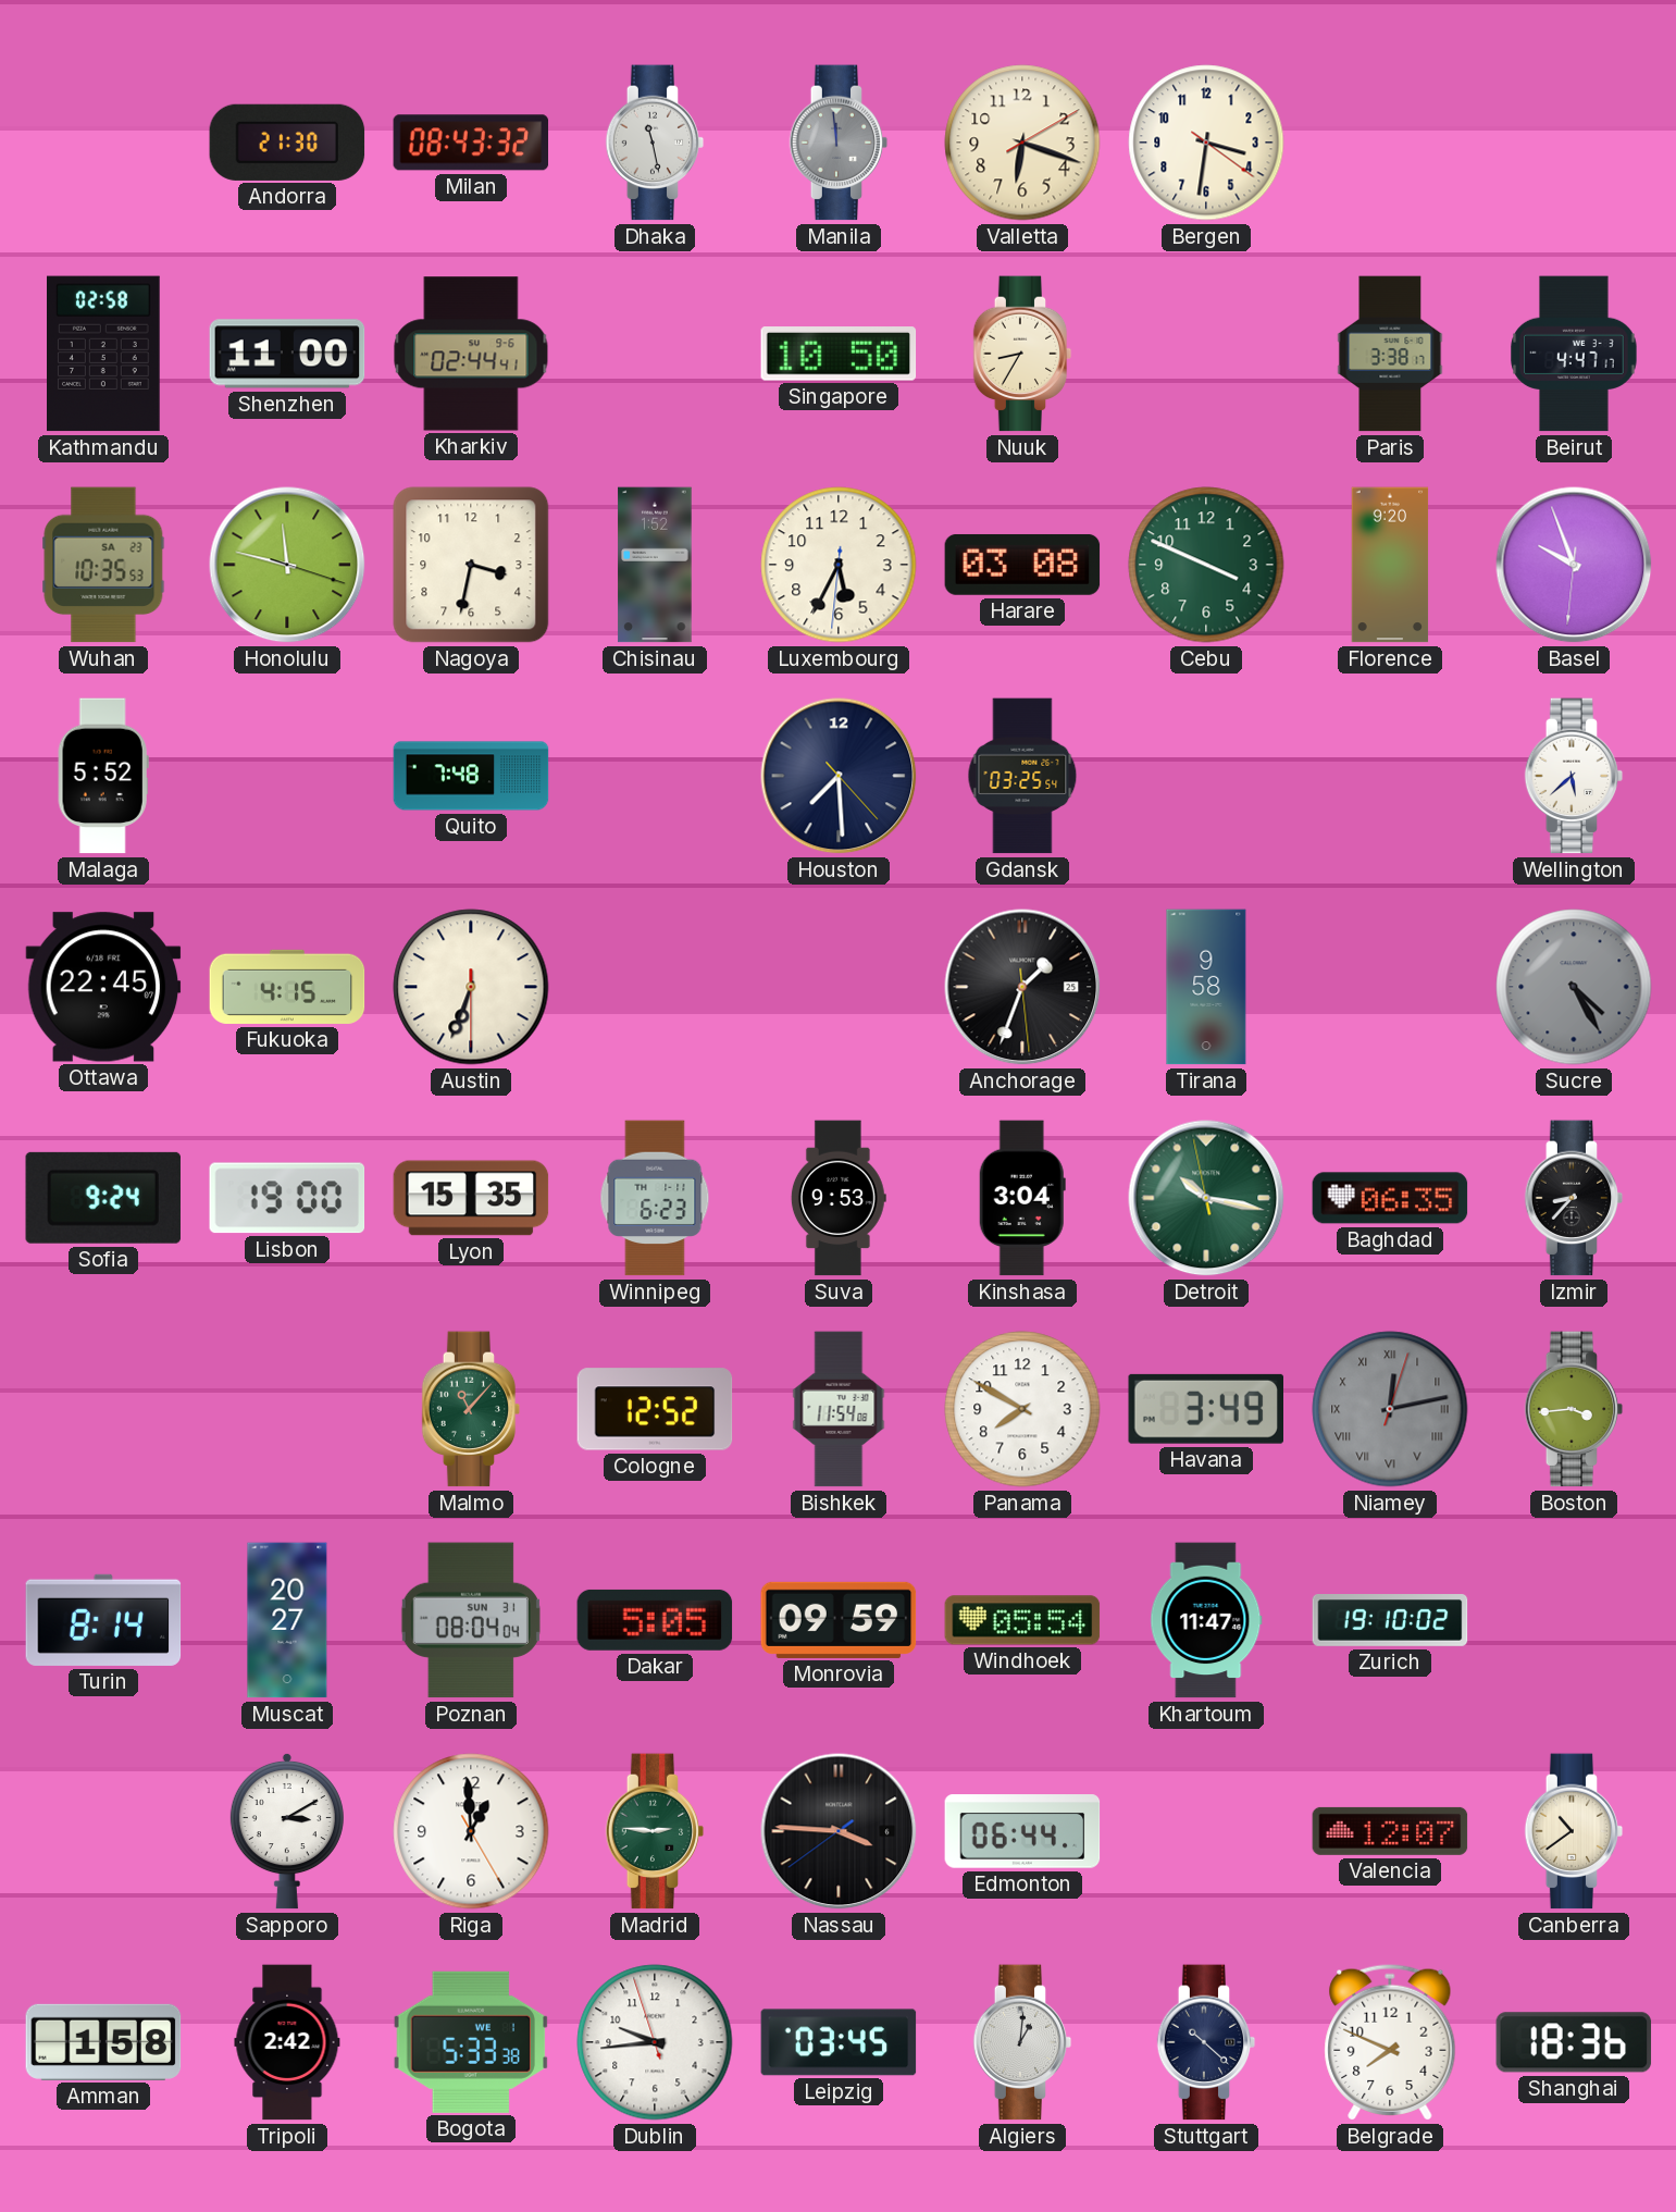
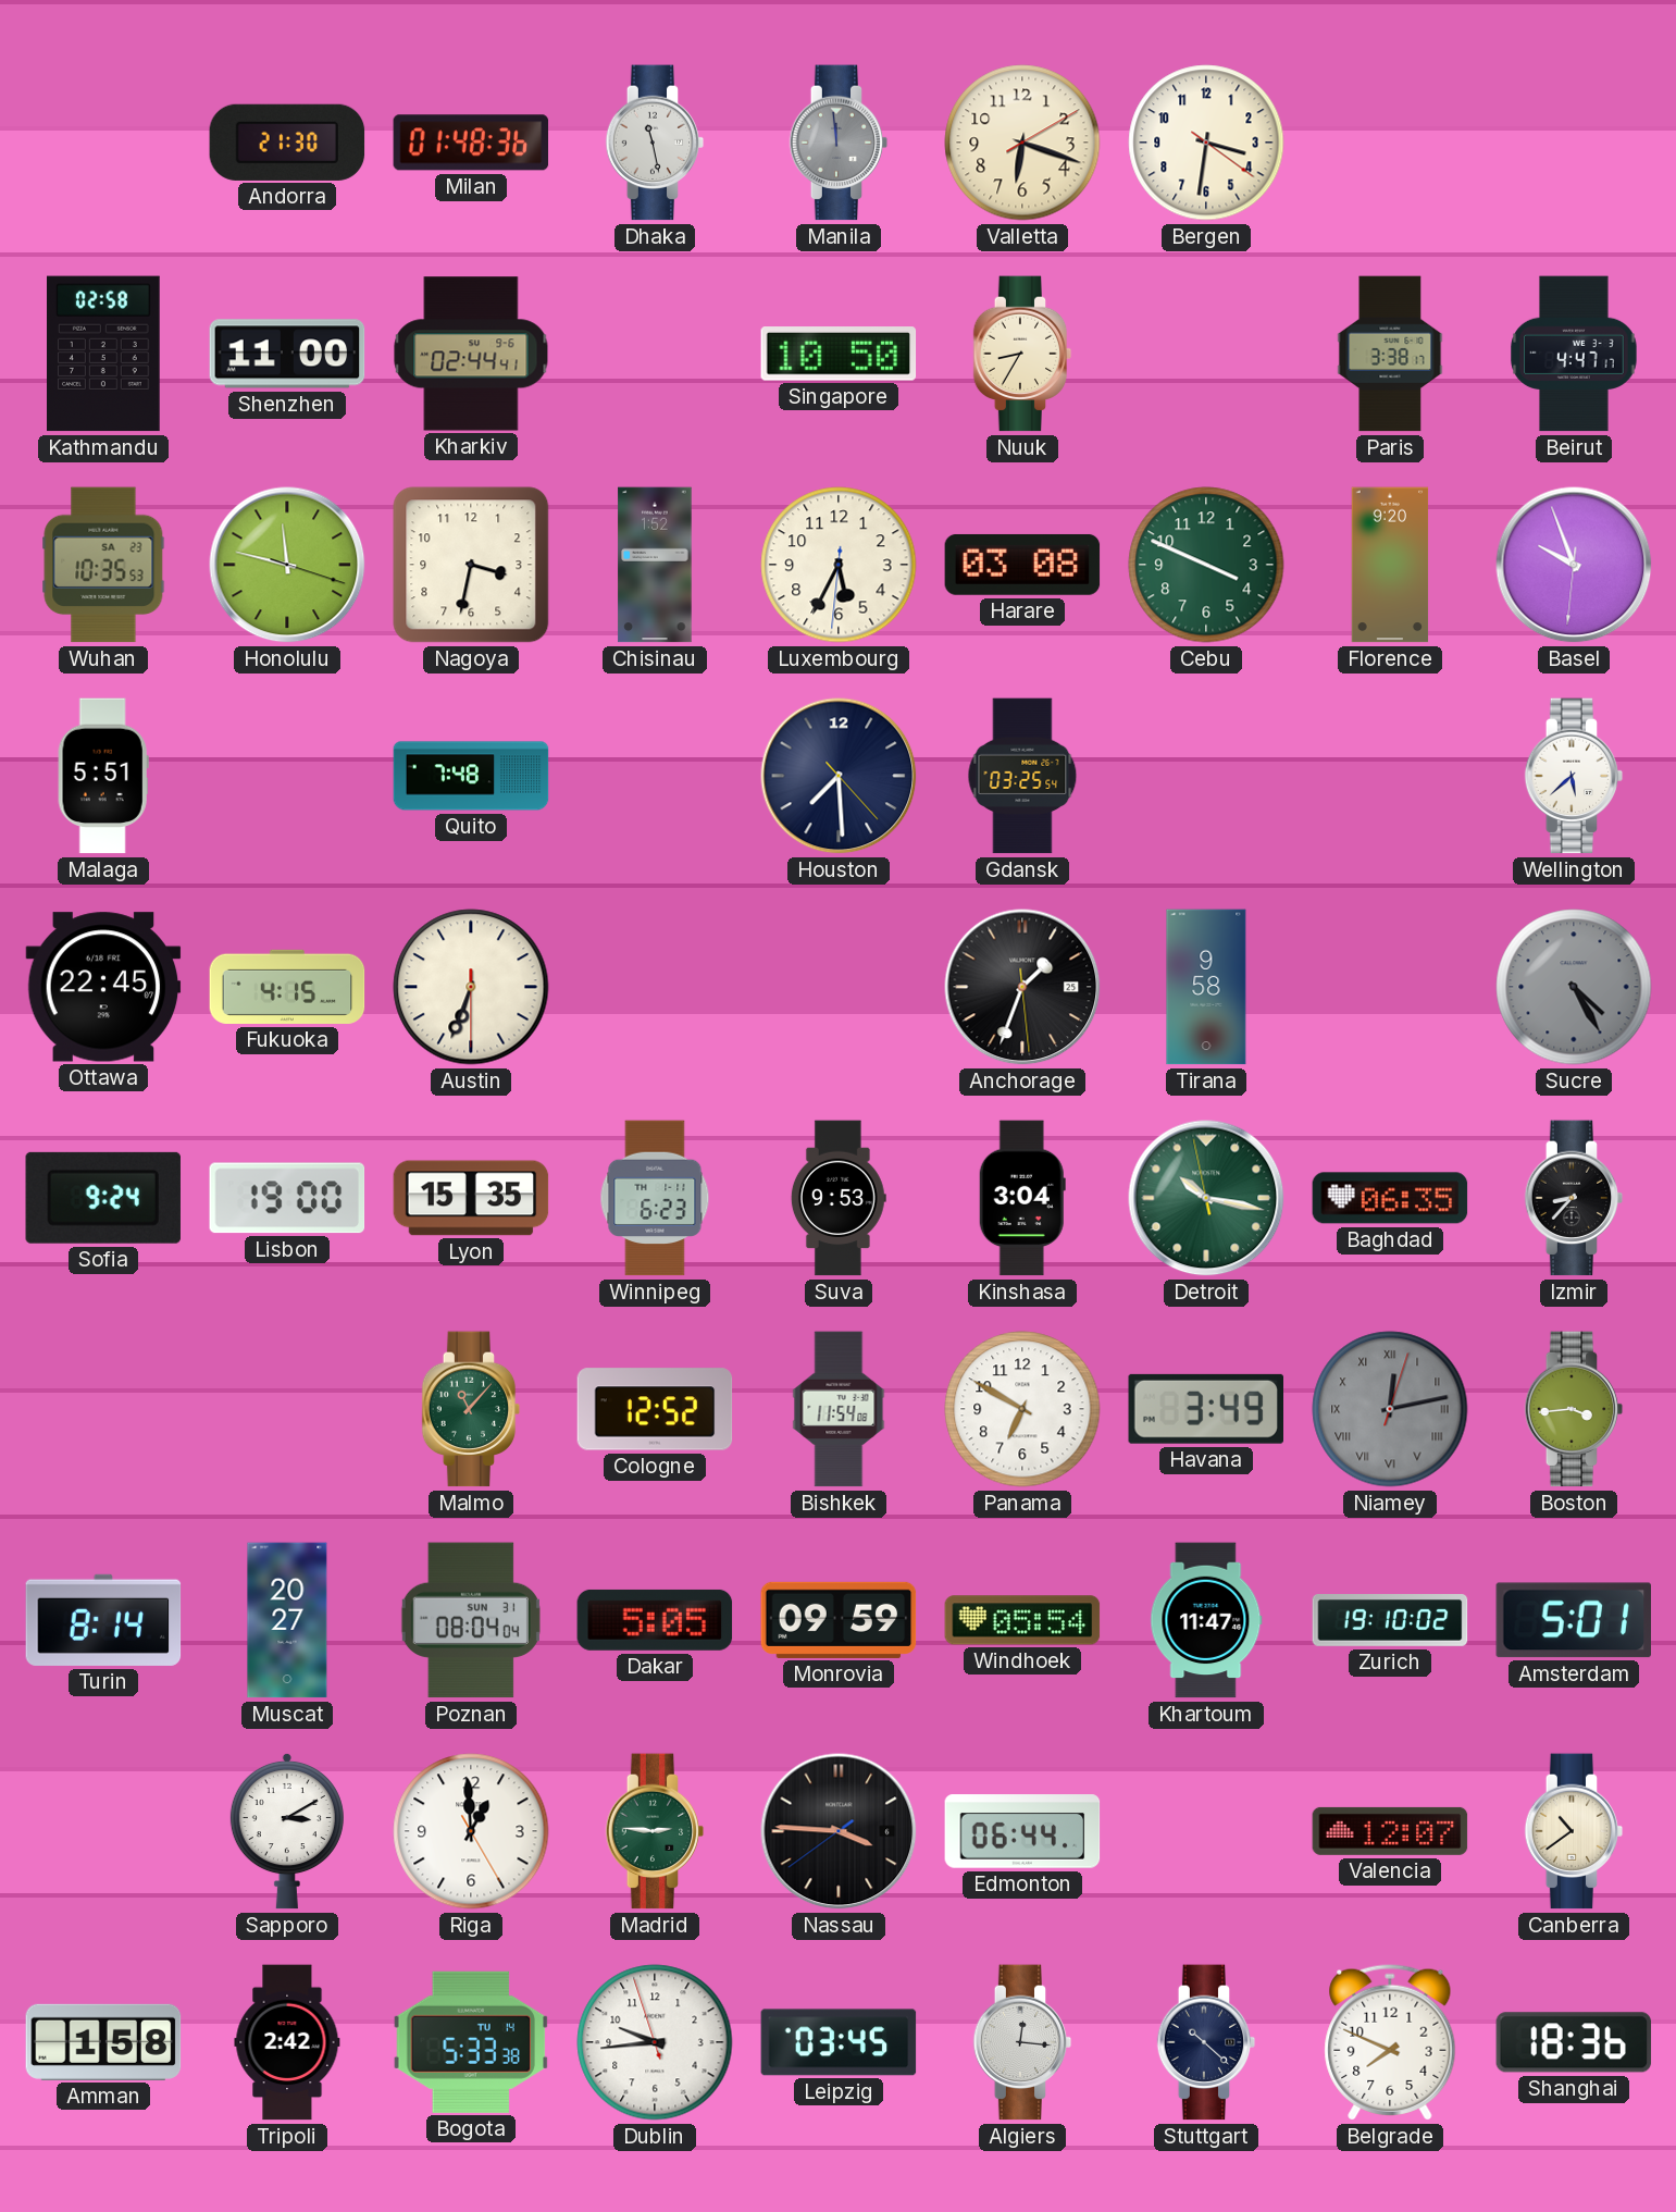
Milan: 08:43 -> 01:48
Malaga: 5:52 -> 5:51
Panama: 7:50 -> 6:50
Amsterdam: none -> 5:01
Bogota date: WE 1 -> TU 14
Algiers: 1:01 -> 12:16
